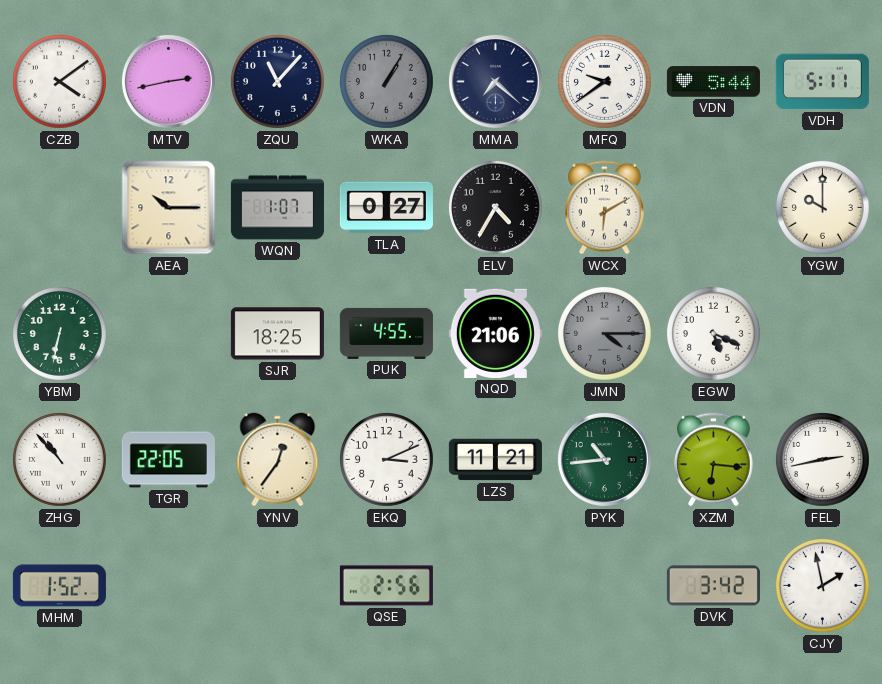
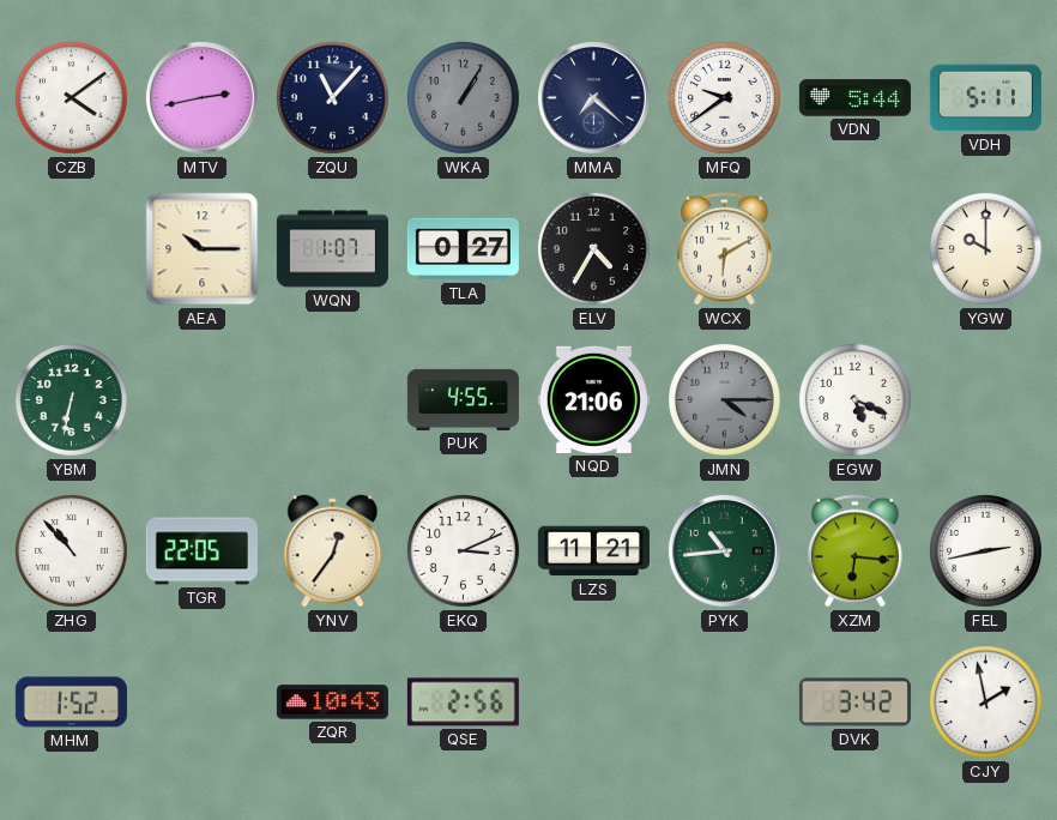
SJR: 18:25 -> none
ZQR: none -> 10:43
